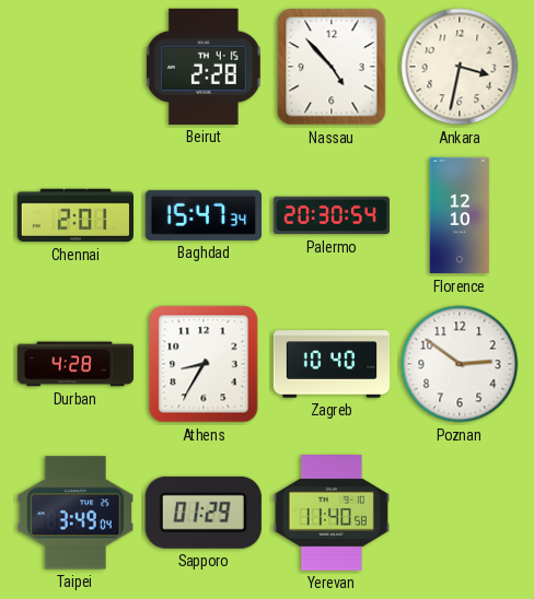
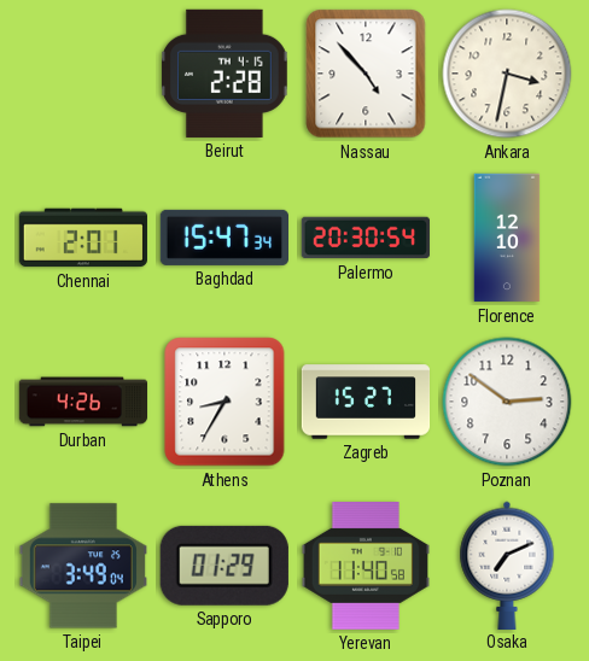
Durban: 4:28 -> 4:26
Zagreb: 10:40 -> 15:27
Osaka: none -> 7:11
